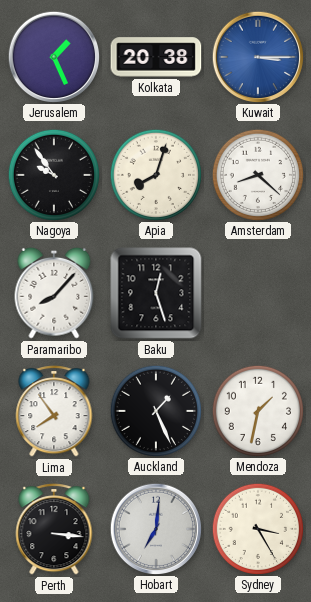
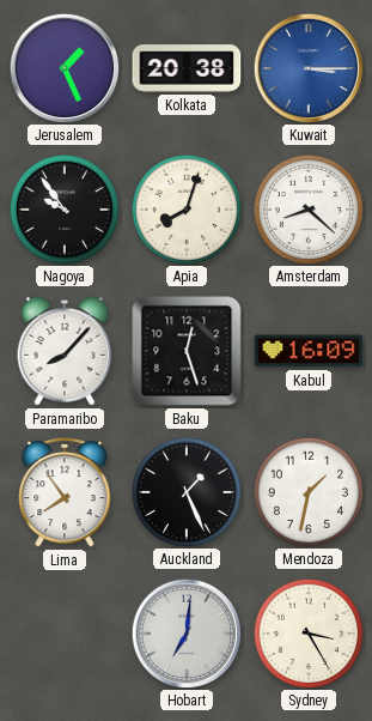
Kabul: none -> 16:09
Perth: 3:16 -> none
